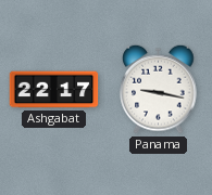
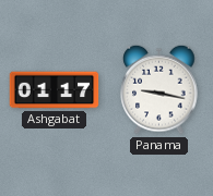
Ashgabat: 22:17 -> 01:17
